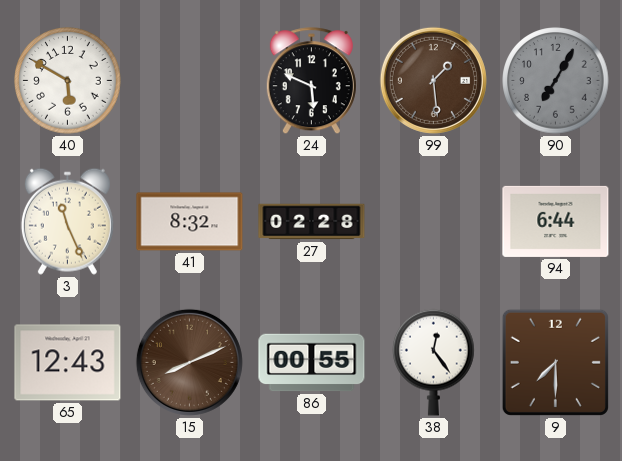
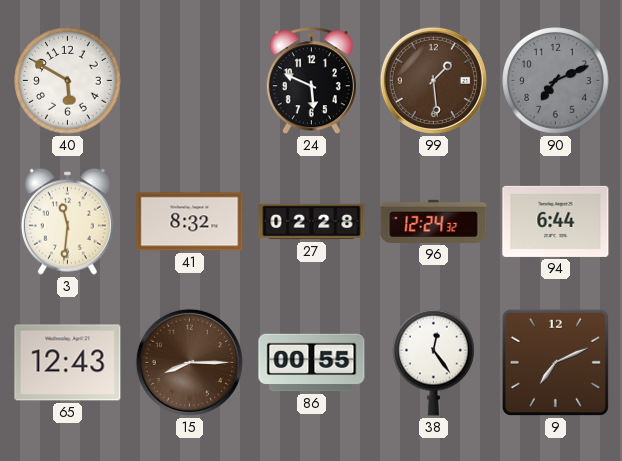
90: 7:05 -> 7:11
3: 11:26 -> 11:31
96: none -> 12:24
15: 8:11 -> 8:15
9: 7:30 -> 7:11
